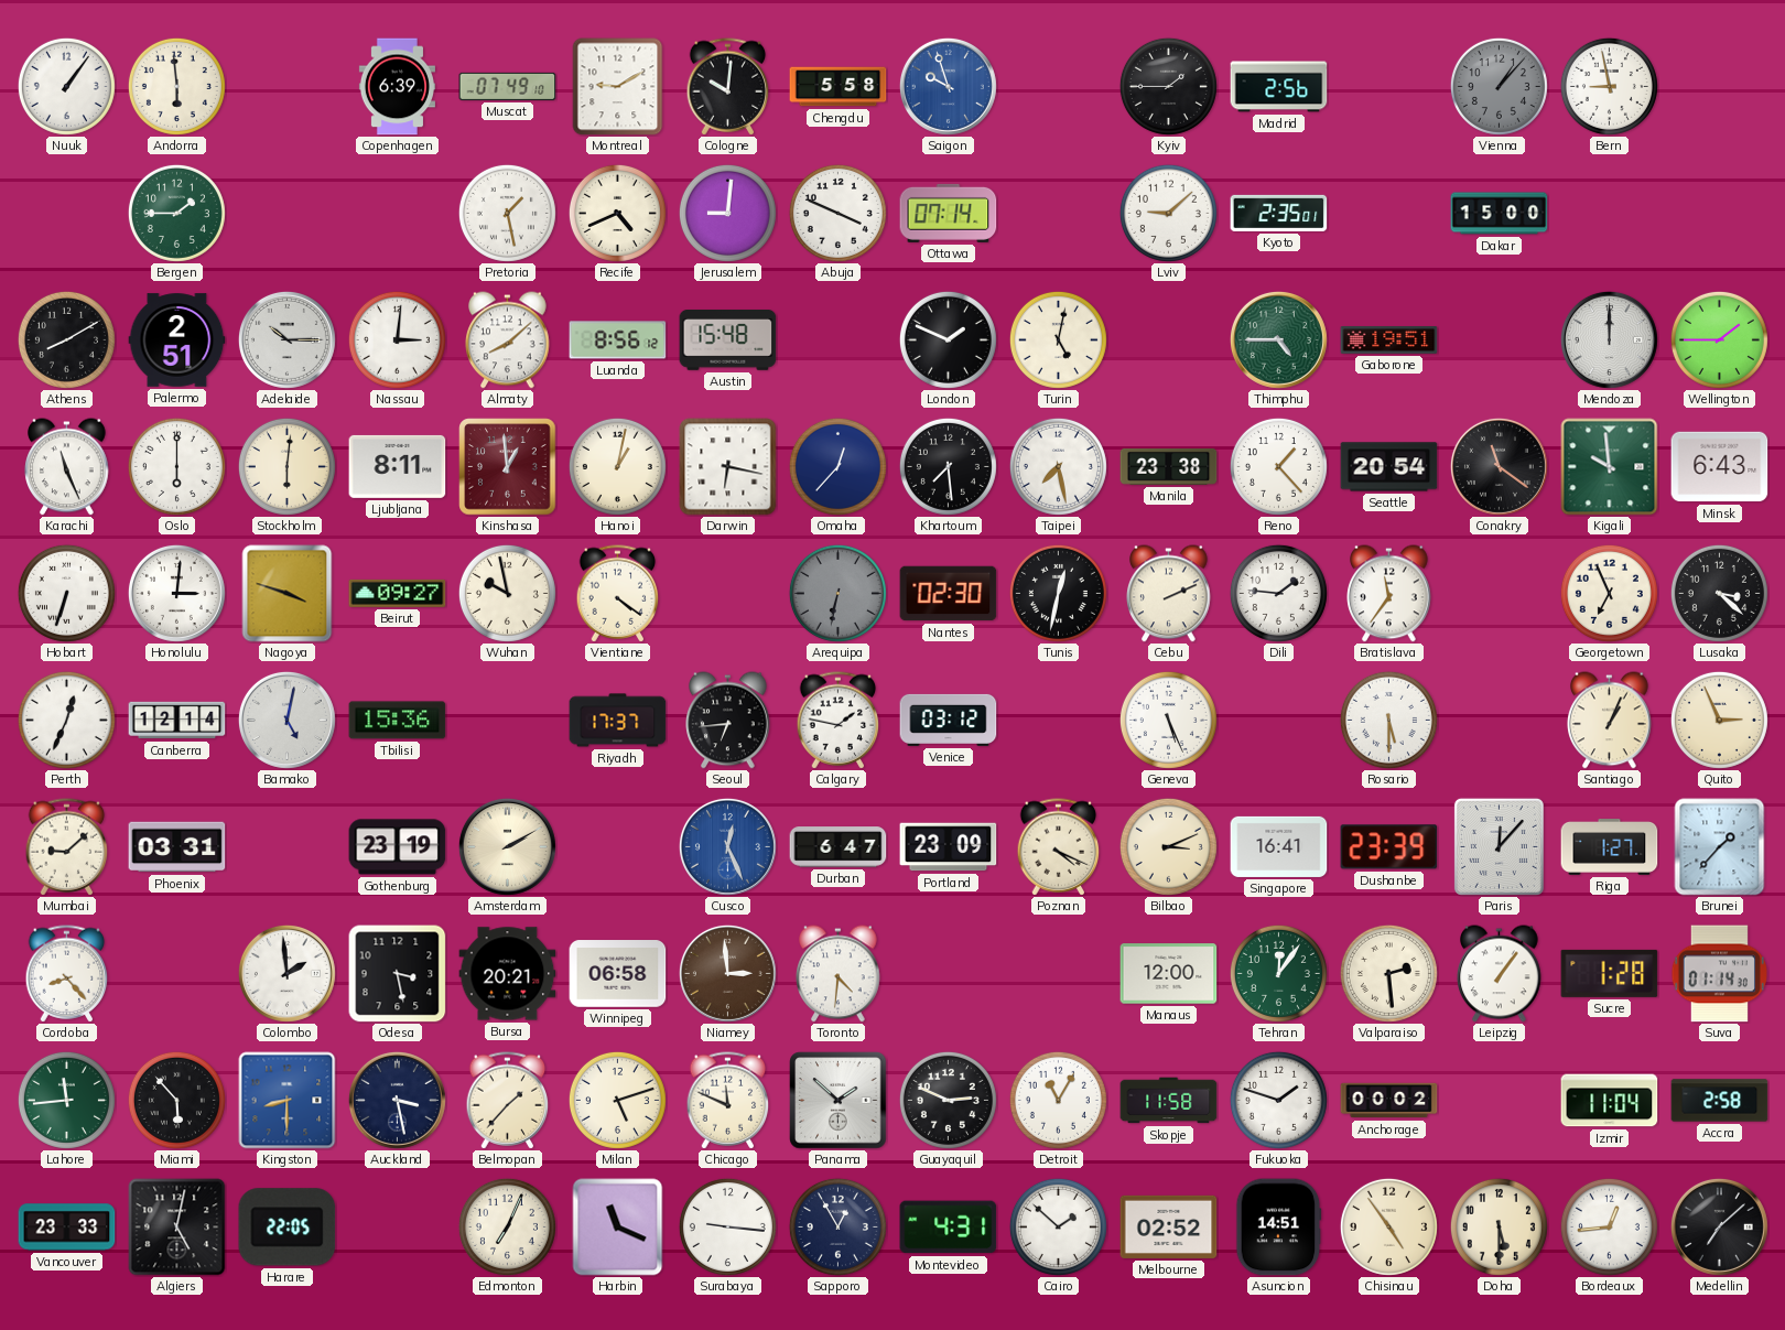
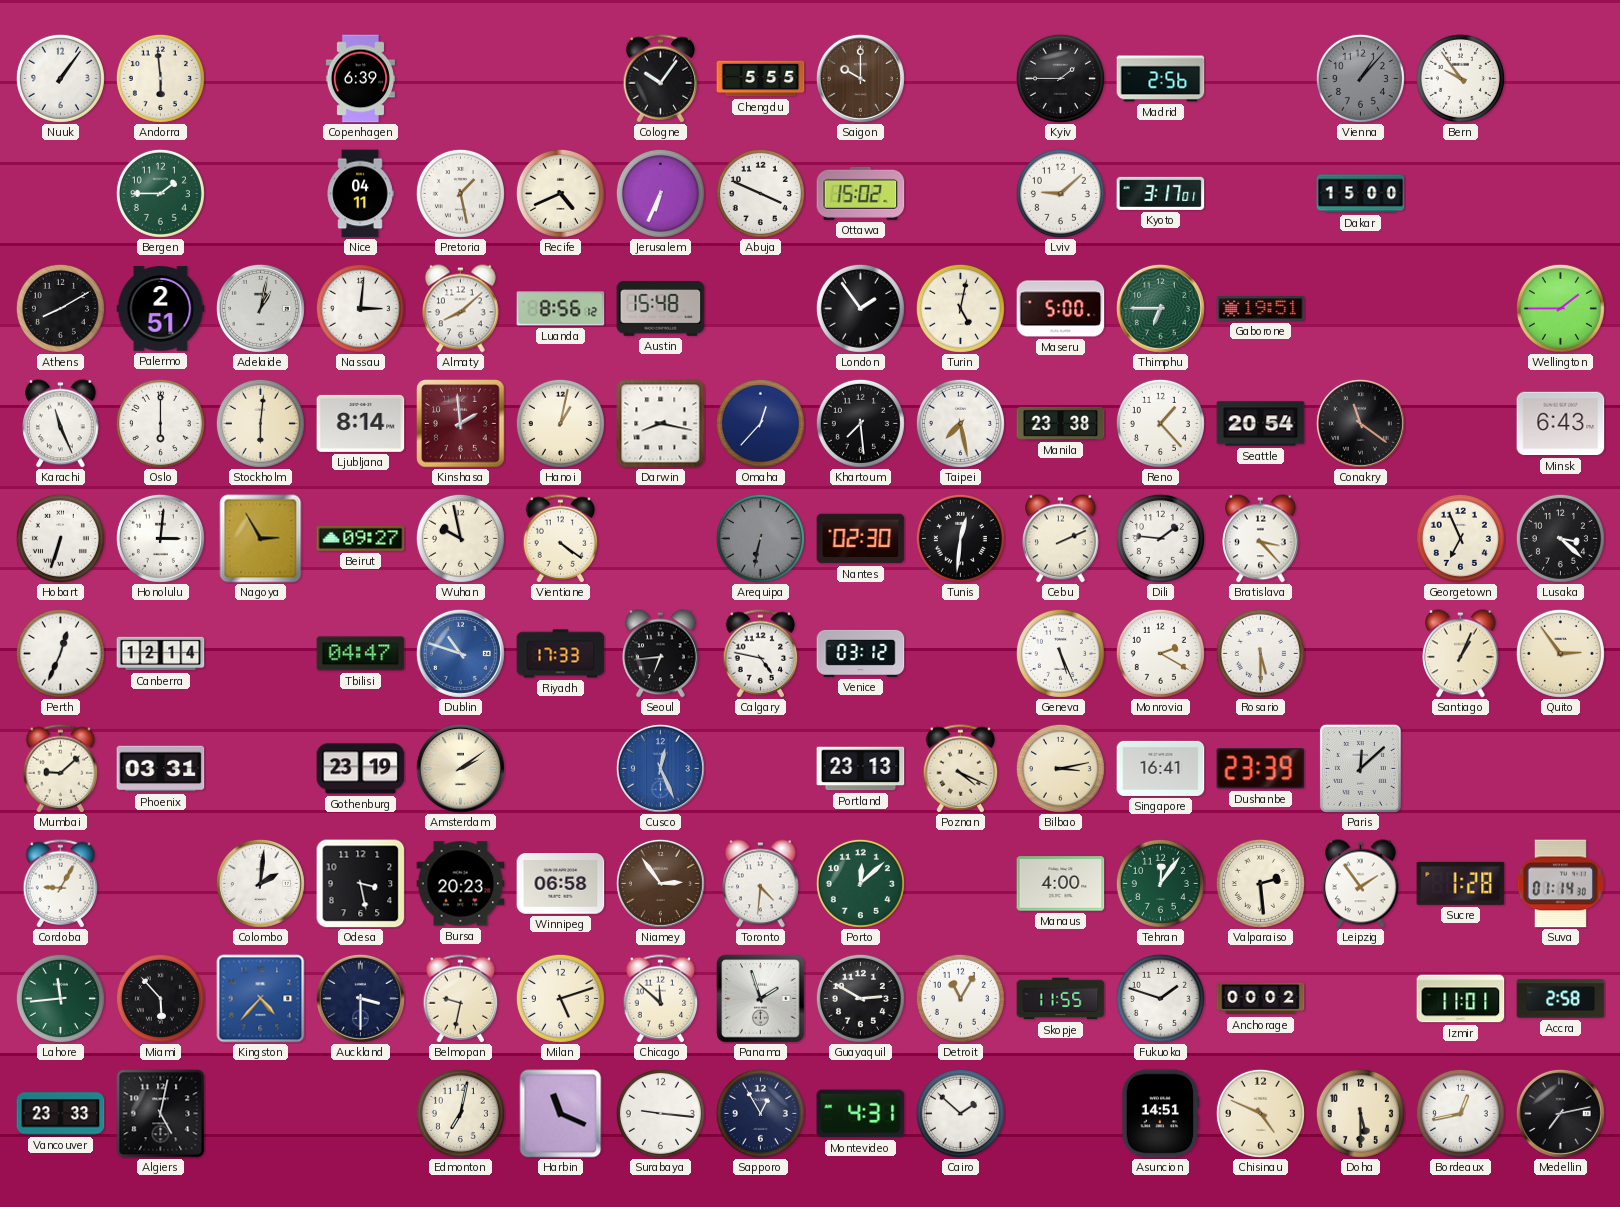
Muscat: 07:49 -> none
Montreal: 9:10 -> none
Cologne: 10:01 -> 10:06
Chengdu: 5:58 -> 5:55
Saigon: 9:57 -> 10:00
Saigon dial: blue -> brown
Bern: 8:58 -> 9:54
Nice: none -> 04:11
Jerusalem: 9:01 -> 6:34
Ottawa: 07:14 -> 15:02
Kyoto: 2:35 -> 3:17
Adelaide: 10:15 -> 1:02
London: 1:49 -> 1:54
Maseru: none -> 5:00
Thimphu: 4:45 -> 6:45
Mendoza: 12:00 -> none
Ljubljana: 8:11 -> 8:14
Kinshasa: 12:59 -> 1:59
Darwin: 6:17 -> 8:17
Kigali: 9:59 -> none
Nagoya: 3:48 -> 2:55
Tunis: 12:32 -> 12:31
Bratislava: 11:36 -> 3:23
Bamako: 5:02 -> none
Tbilisi: 15:36 -> 04:47
Dublin: none -> 10:48
Riyadh: 17:37 -> 17:33
Calgary: 1:47 -> 4:47
Monrovia: none -> 2:20
Quito: 2:56 -> 2:54
Amsterdam: 2:10 -> 2:09
Durban: 6:47 -> none
Portland: 23:09 -> 23:13
Bilbao: 3:11 -> 3:13
Paris: 12:07 -> 12:08
Riga: 1:27 -> none
Brunei: 1:37 -> none
Cordoba: 8:23 -> 9:05
Colombo: 1:59 -> 2:01
Bursa: 20:21 -> 20:23
Niamey: 2:59 -> 2:54
Porto: none -> 12:08
Manaus: 12:00 -> 4:00
Leipzig: 1:06 -> 1:54
Kingston: 8:30 -> 4:37
Auckland: 3:28 -> 3:30
Belmopan: 1:37 -> 9:32
Chicago: 11:49 -> 11:52
Panama: 1:52 -> 1:57
Guayaquil: 2:49 -> 2:50
Skopje: 11:58 -> 11:55
Izmir: 11:04 -> 11:01
Harare: 22:05 -> none
Edmonton: 7:04 -> 7:02
Melbourne: 02:52 -> none
Chisinau: 4:54 -> 4:49
Bordeaux: 12:44 -> 12:43
Medellin: 7:08 -> 7:13
